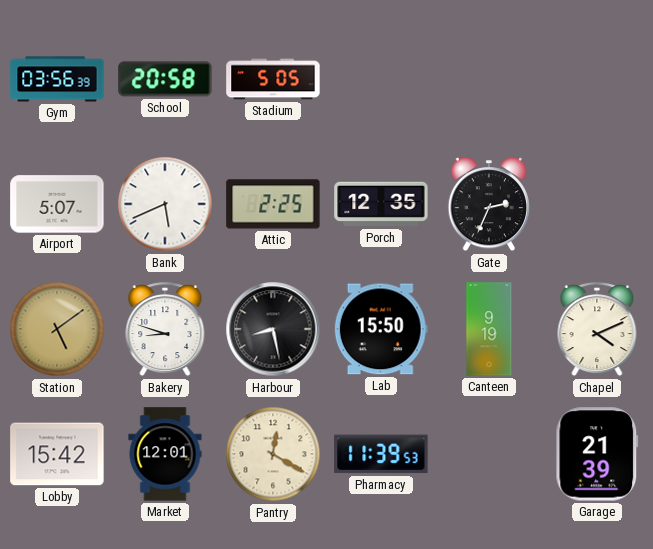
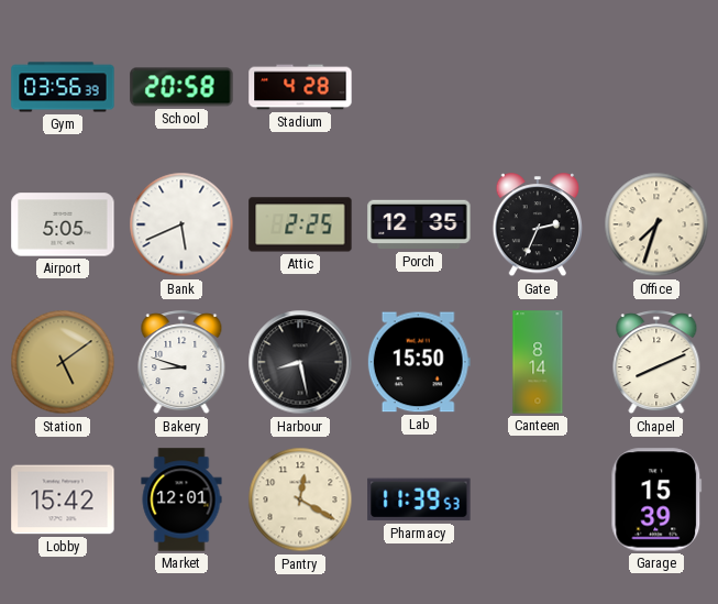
Stadium: 5:05 -> 4:28
Airport: 5:07 -> 5:05
Office: none -> 7:33
Canteen: 9:19 -> 8:14
Chapel: 4:11 -> 8:11
Garage: 21:39 -> 15:39
